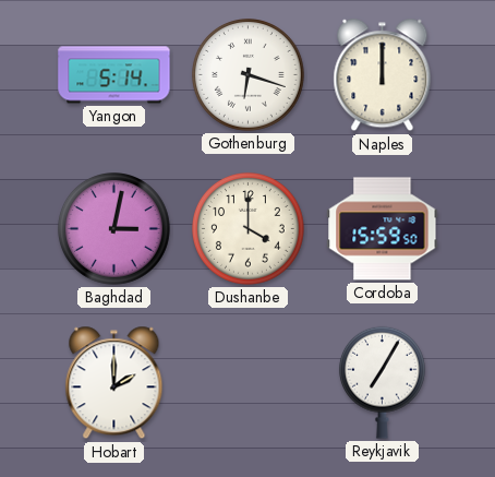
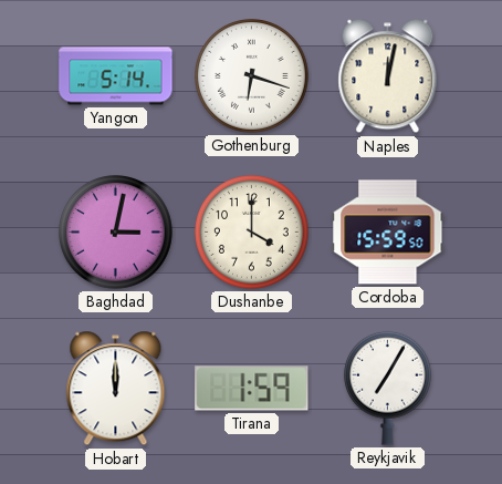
Naples: 12:00 -> 12:02
Hobart: 2:00 -> 12:00
Tirana: none -> 1:59
